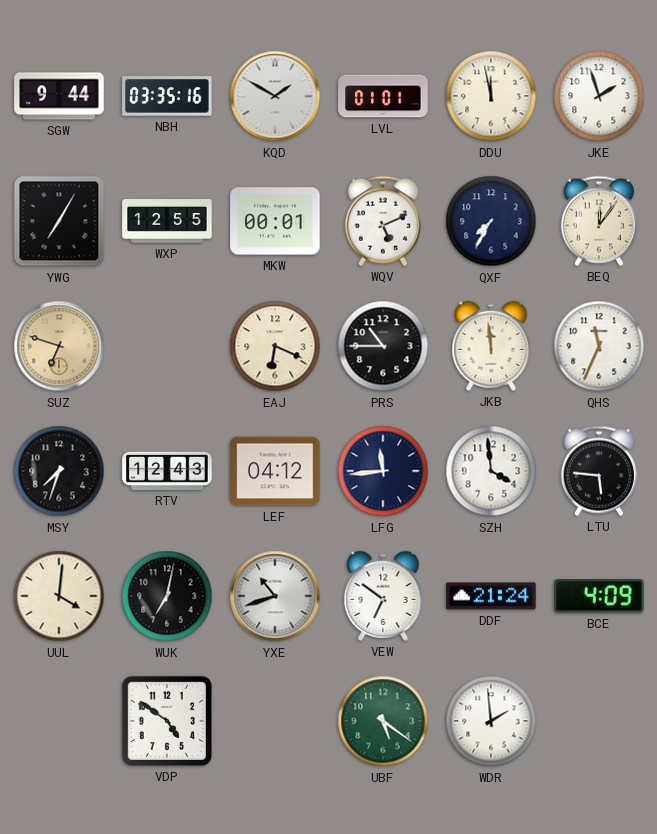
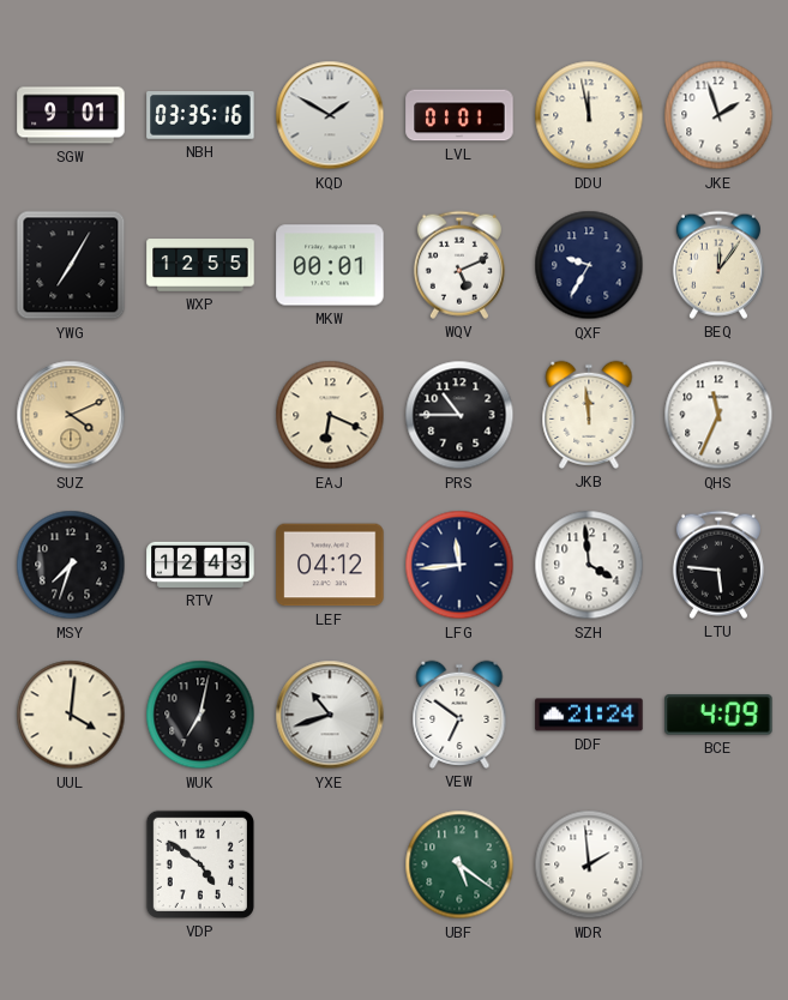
SGW: 9:44 -> 9:01
QXF: 7:35 -> 9:35
SUZ: 6:48 -> 4:11
